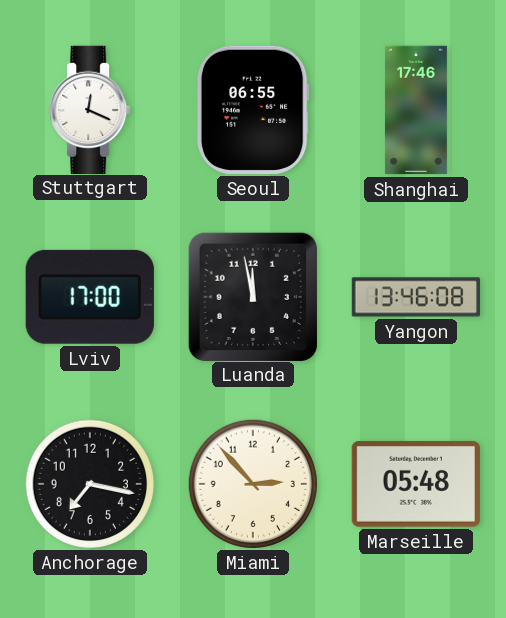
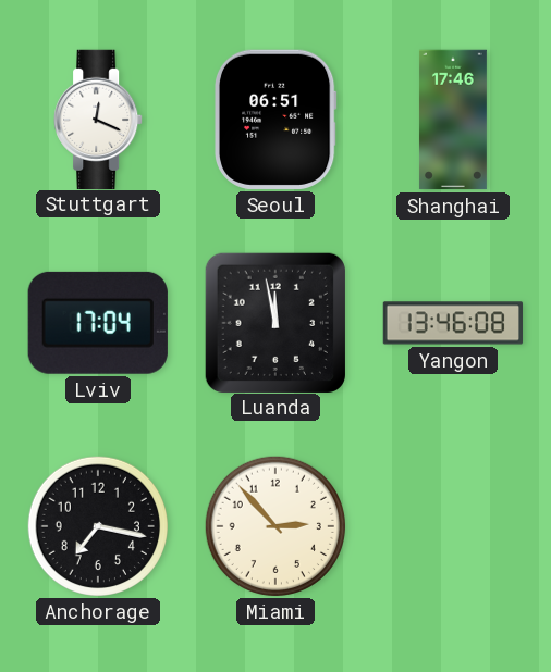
Seoul: 06:55 -> 06:51
Lviv: 17:00 -> 17:04
Marseille: 05:48 -> none
